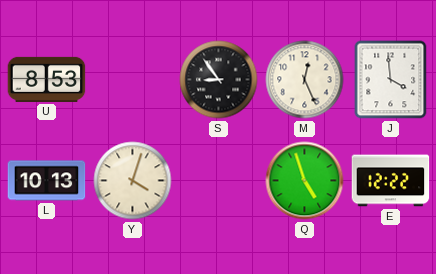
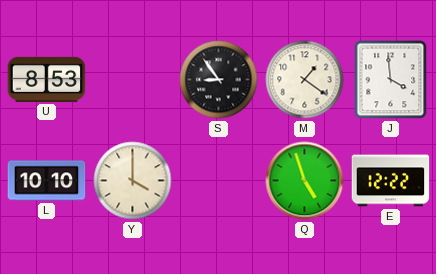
M: 12:26 -> 1:21
L: 10:13 -> 10:10
Y: 4:03 -> 4:00
